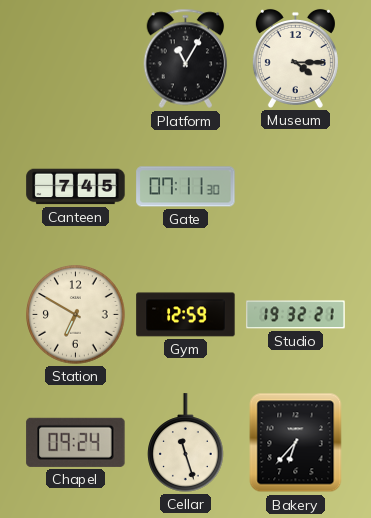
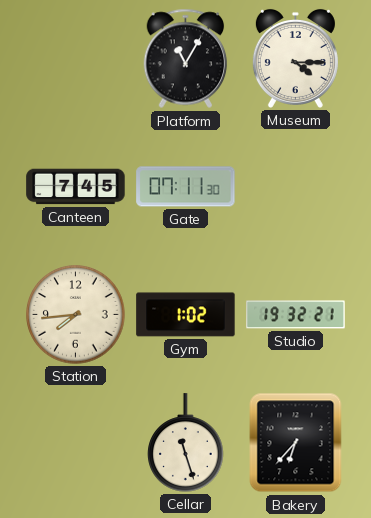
Station: 6:50 -> 7:44
Gym: 12:59 -> 1:02
Chapel: 09:24 -> none
